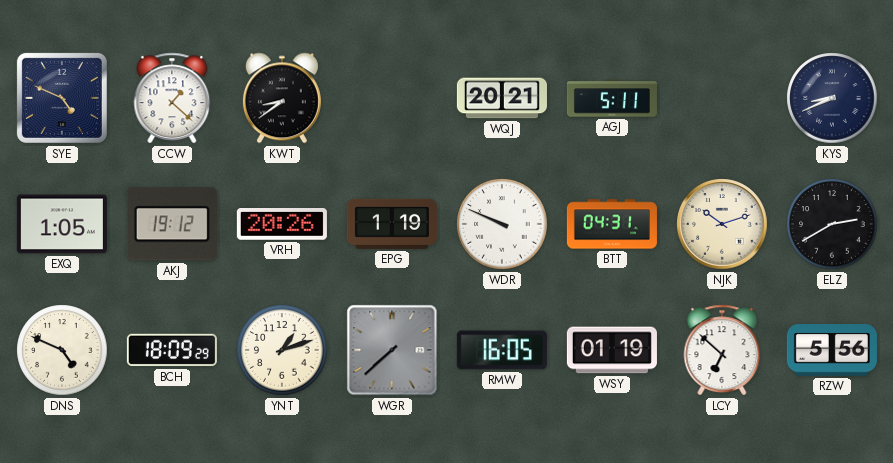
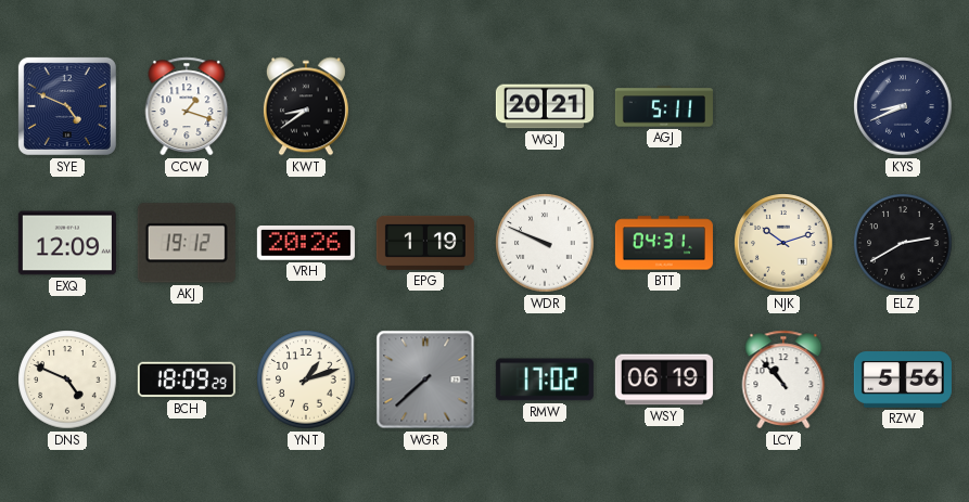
CCW: 1:22 -> 1:18
EXQ: 1:05 -> 12:09
RMW: 16:05 -> 17:02
WSY: 01:19 -> 06:19
LCY: 6:52 -> 10:53
